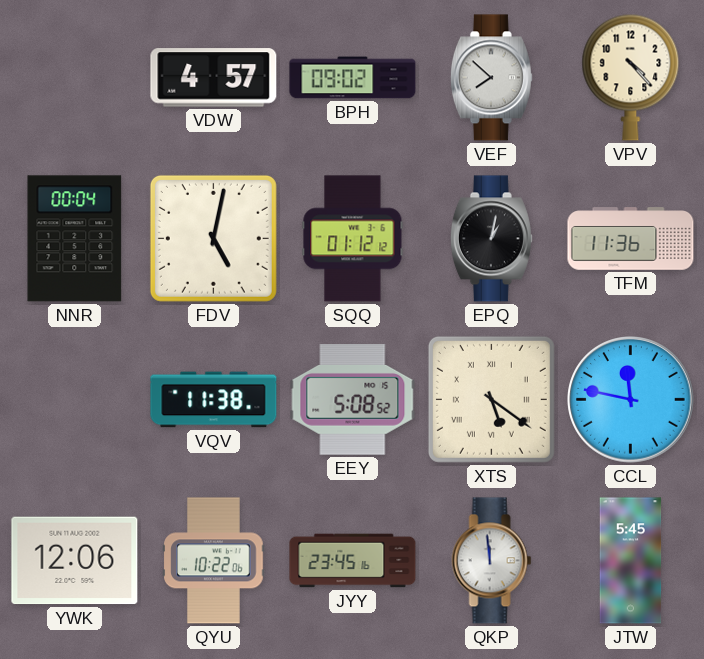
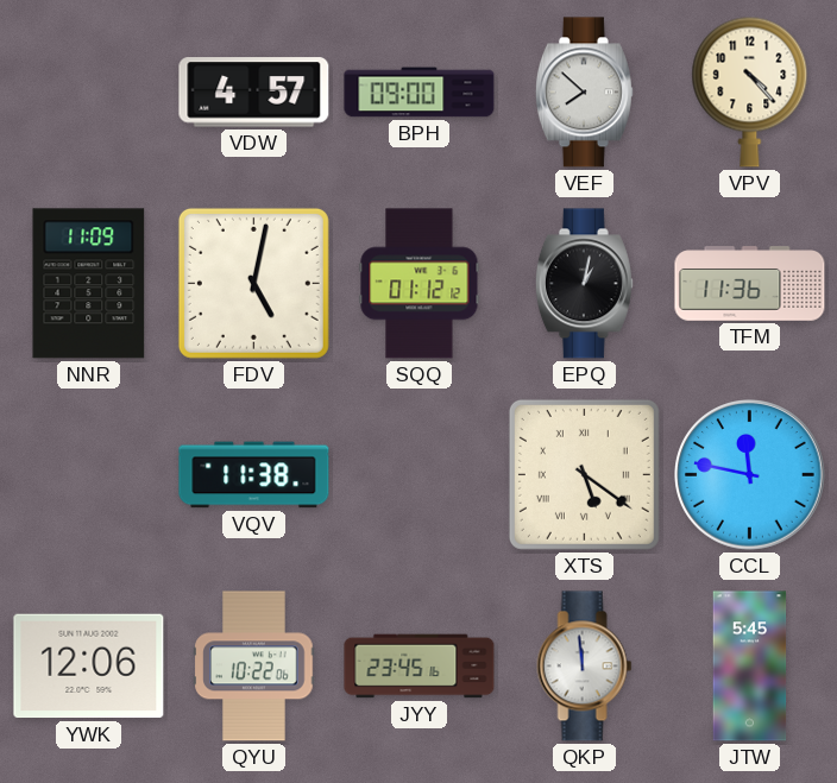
BPH: 09:02 -> 09:00
NNR: 00:04 -> 11:09
EEY: 5:08 -> none
